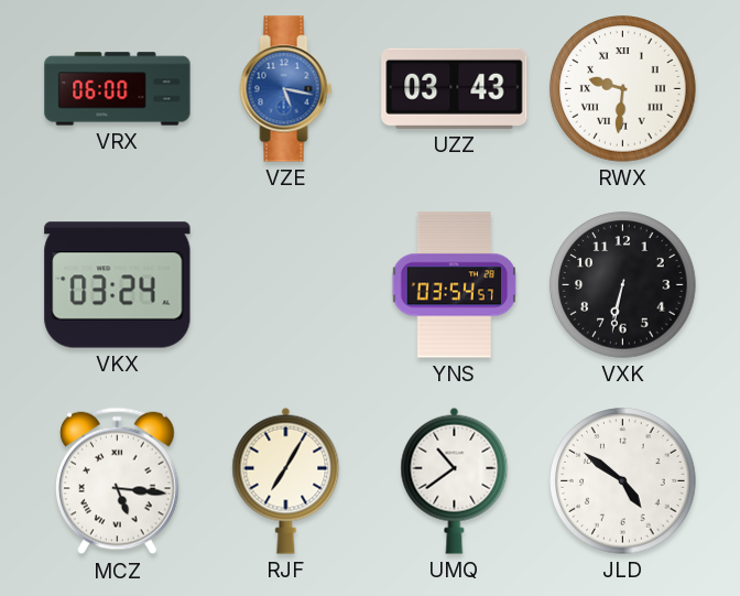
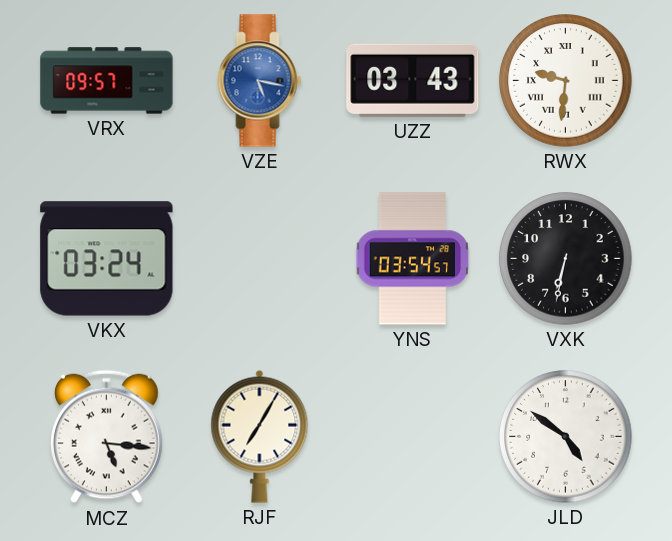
VRX: 06:00 -> 09:57
UMQ: 10:39 -> none
